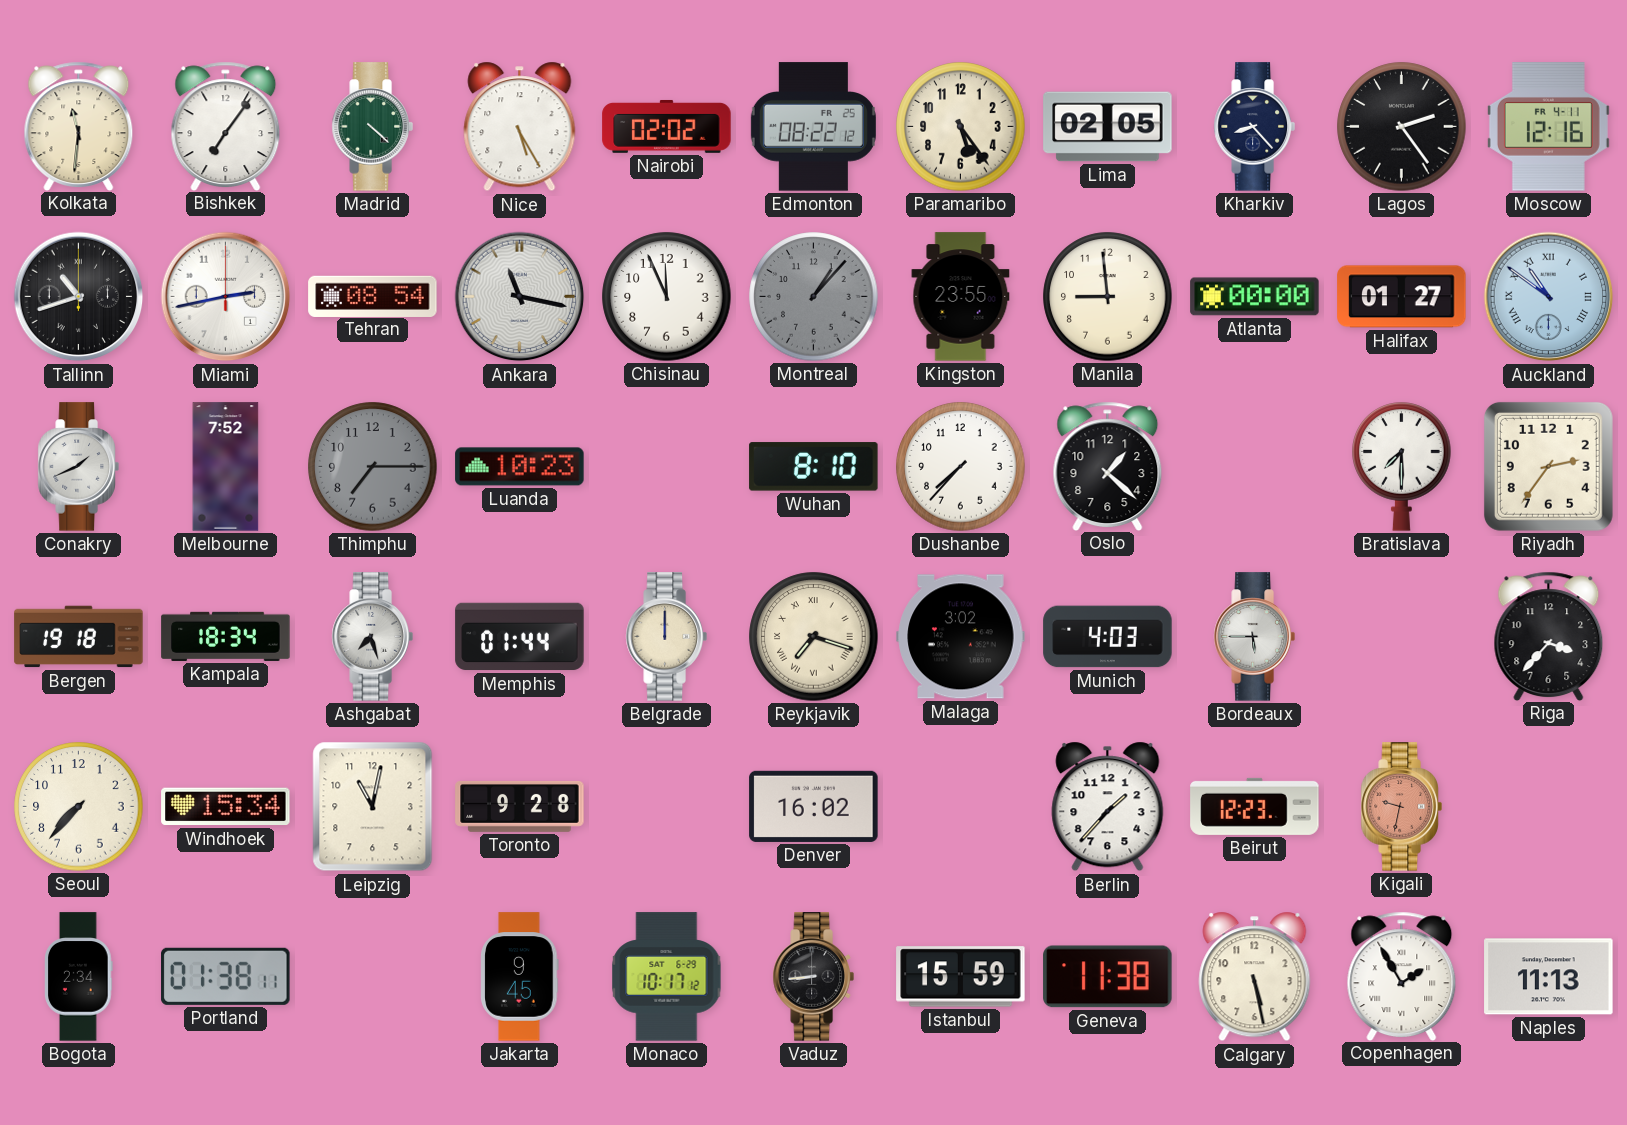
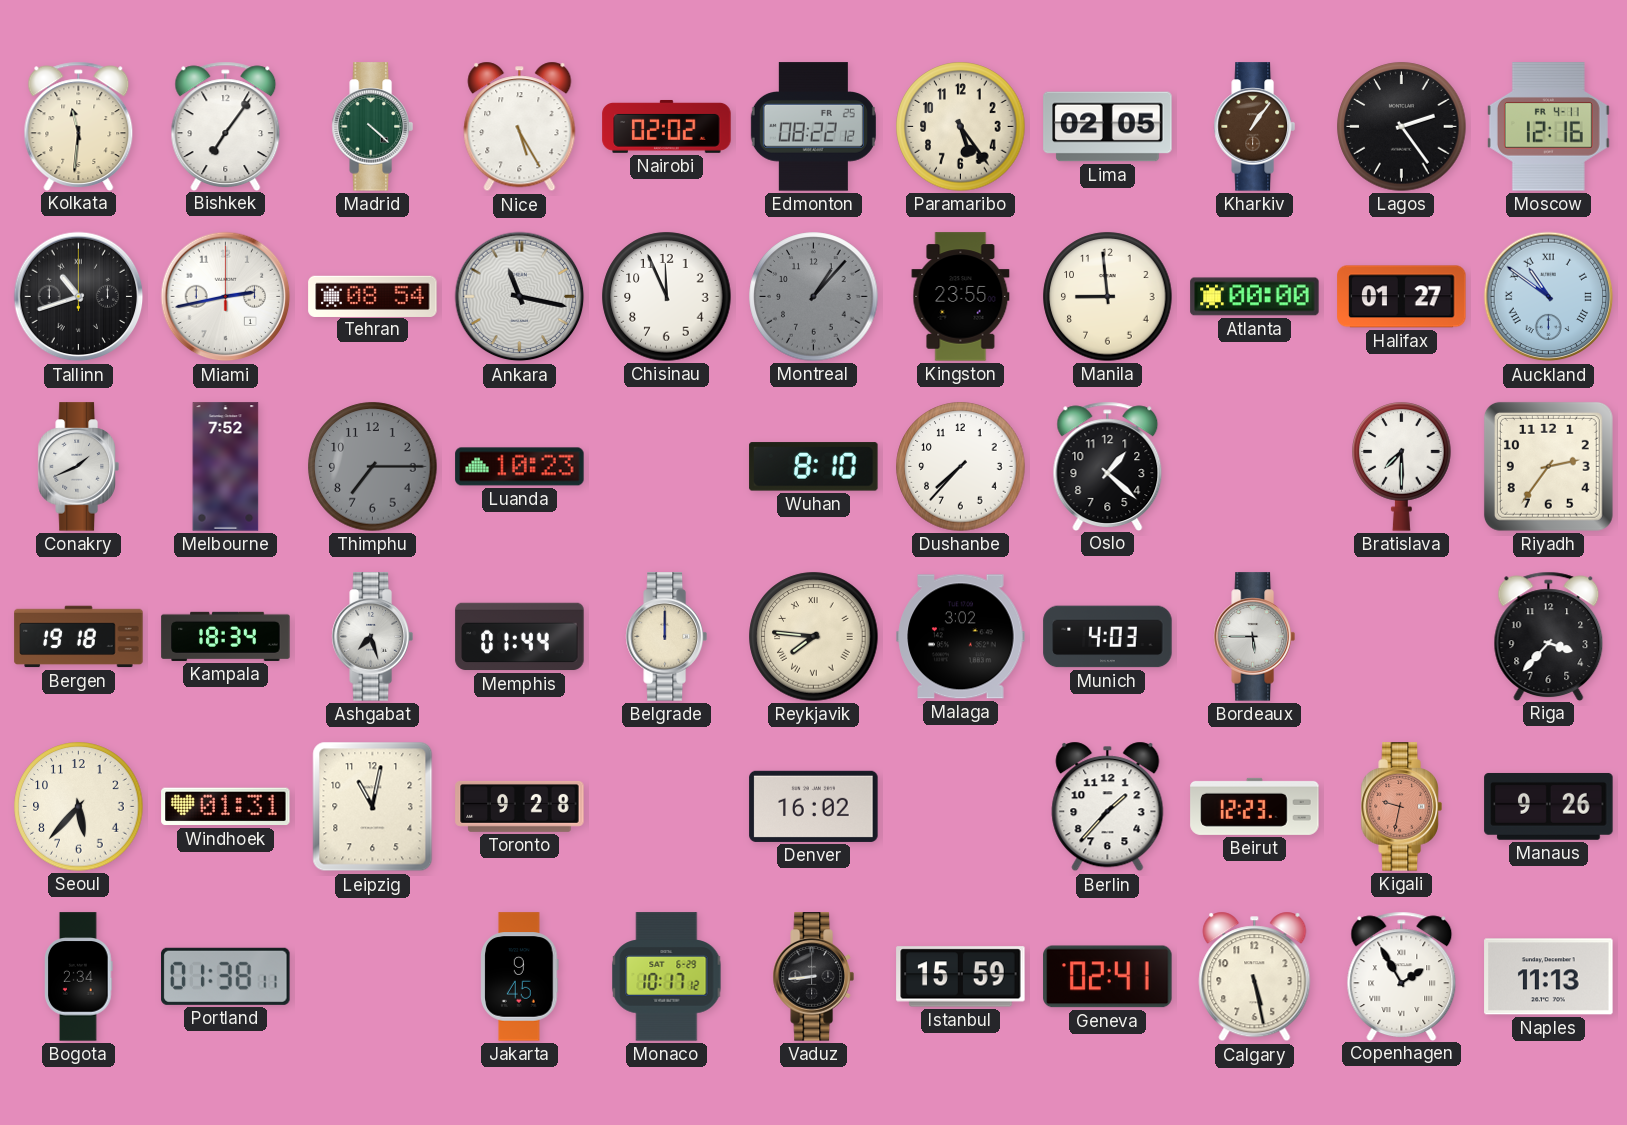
Kharkiv: 8:23 -> 1:06
Kharkiv dial: navy -> brown
Reykjavik: 7:18 -> 7:46
Seoul: 7:37 -> 5:37
Windhoek: 15:34 -> 01:31
Manaus: none -> 9:26
Geneva: 11:38 -> 02:41
